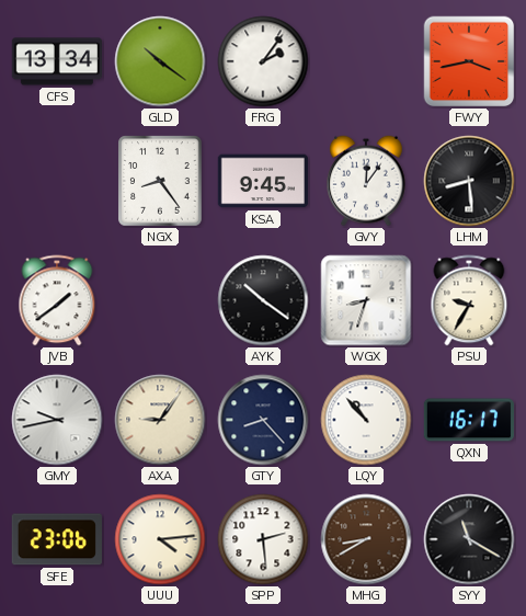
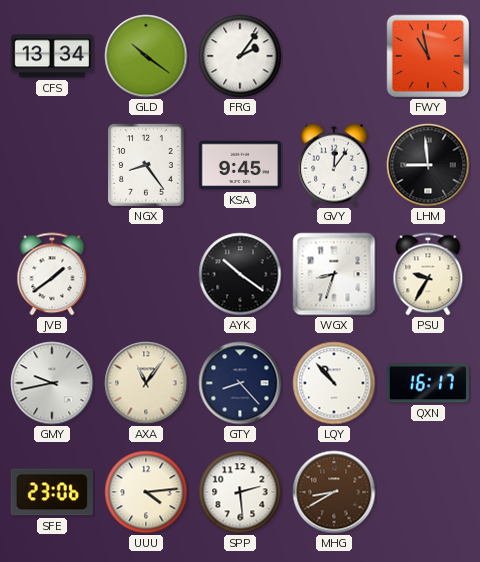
FWY: 3:43 -> 10:58
LHM: 8:29 -> 8:59
AXA: 9:06 -> 11:06
SYY: 11:20 -> none
